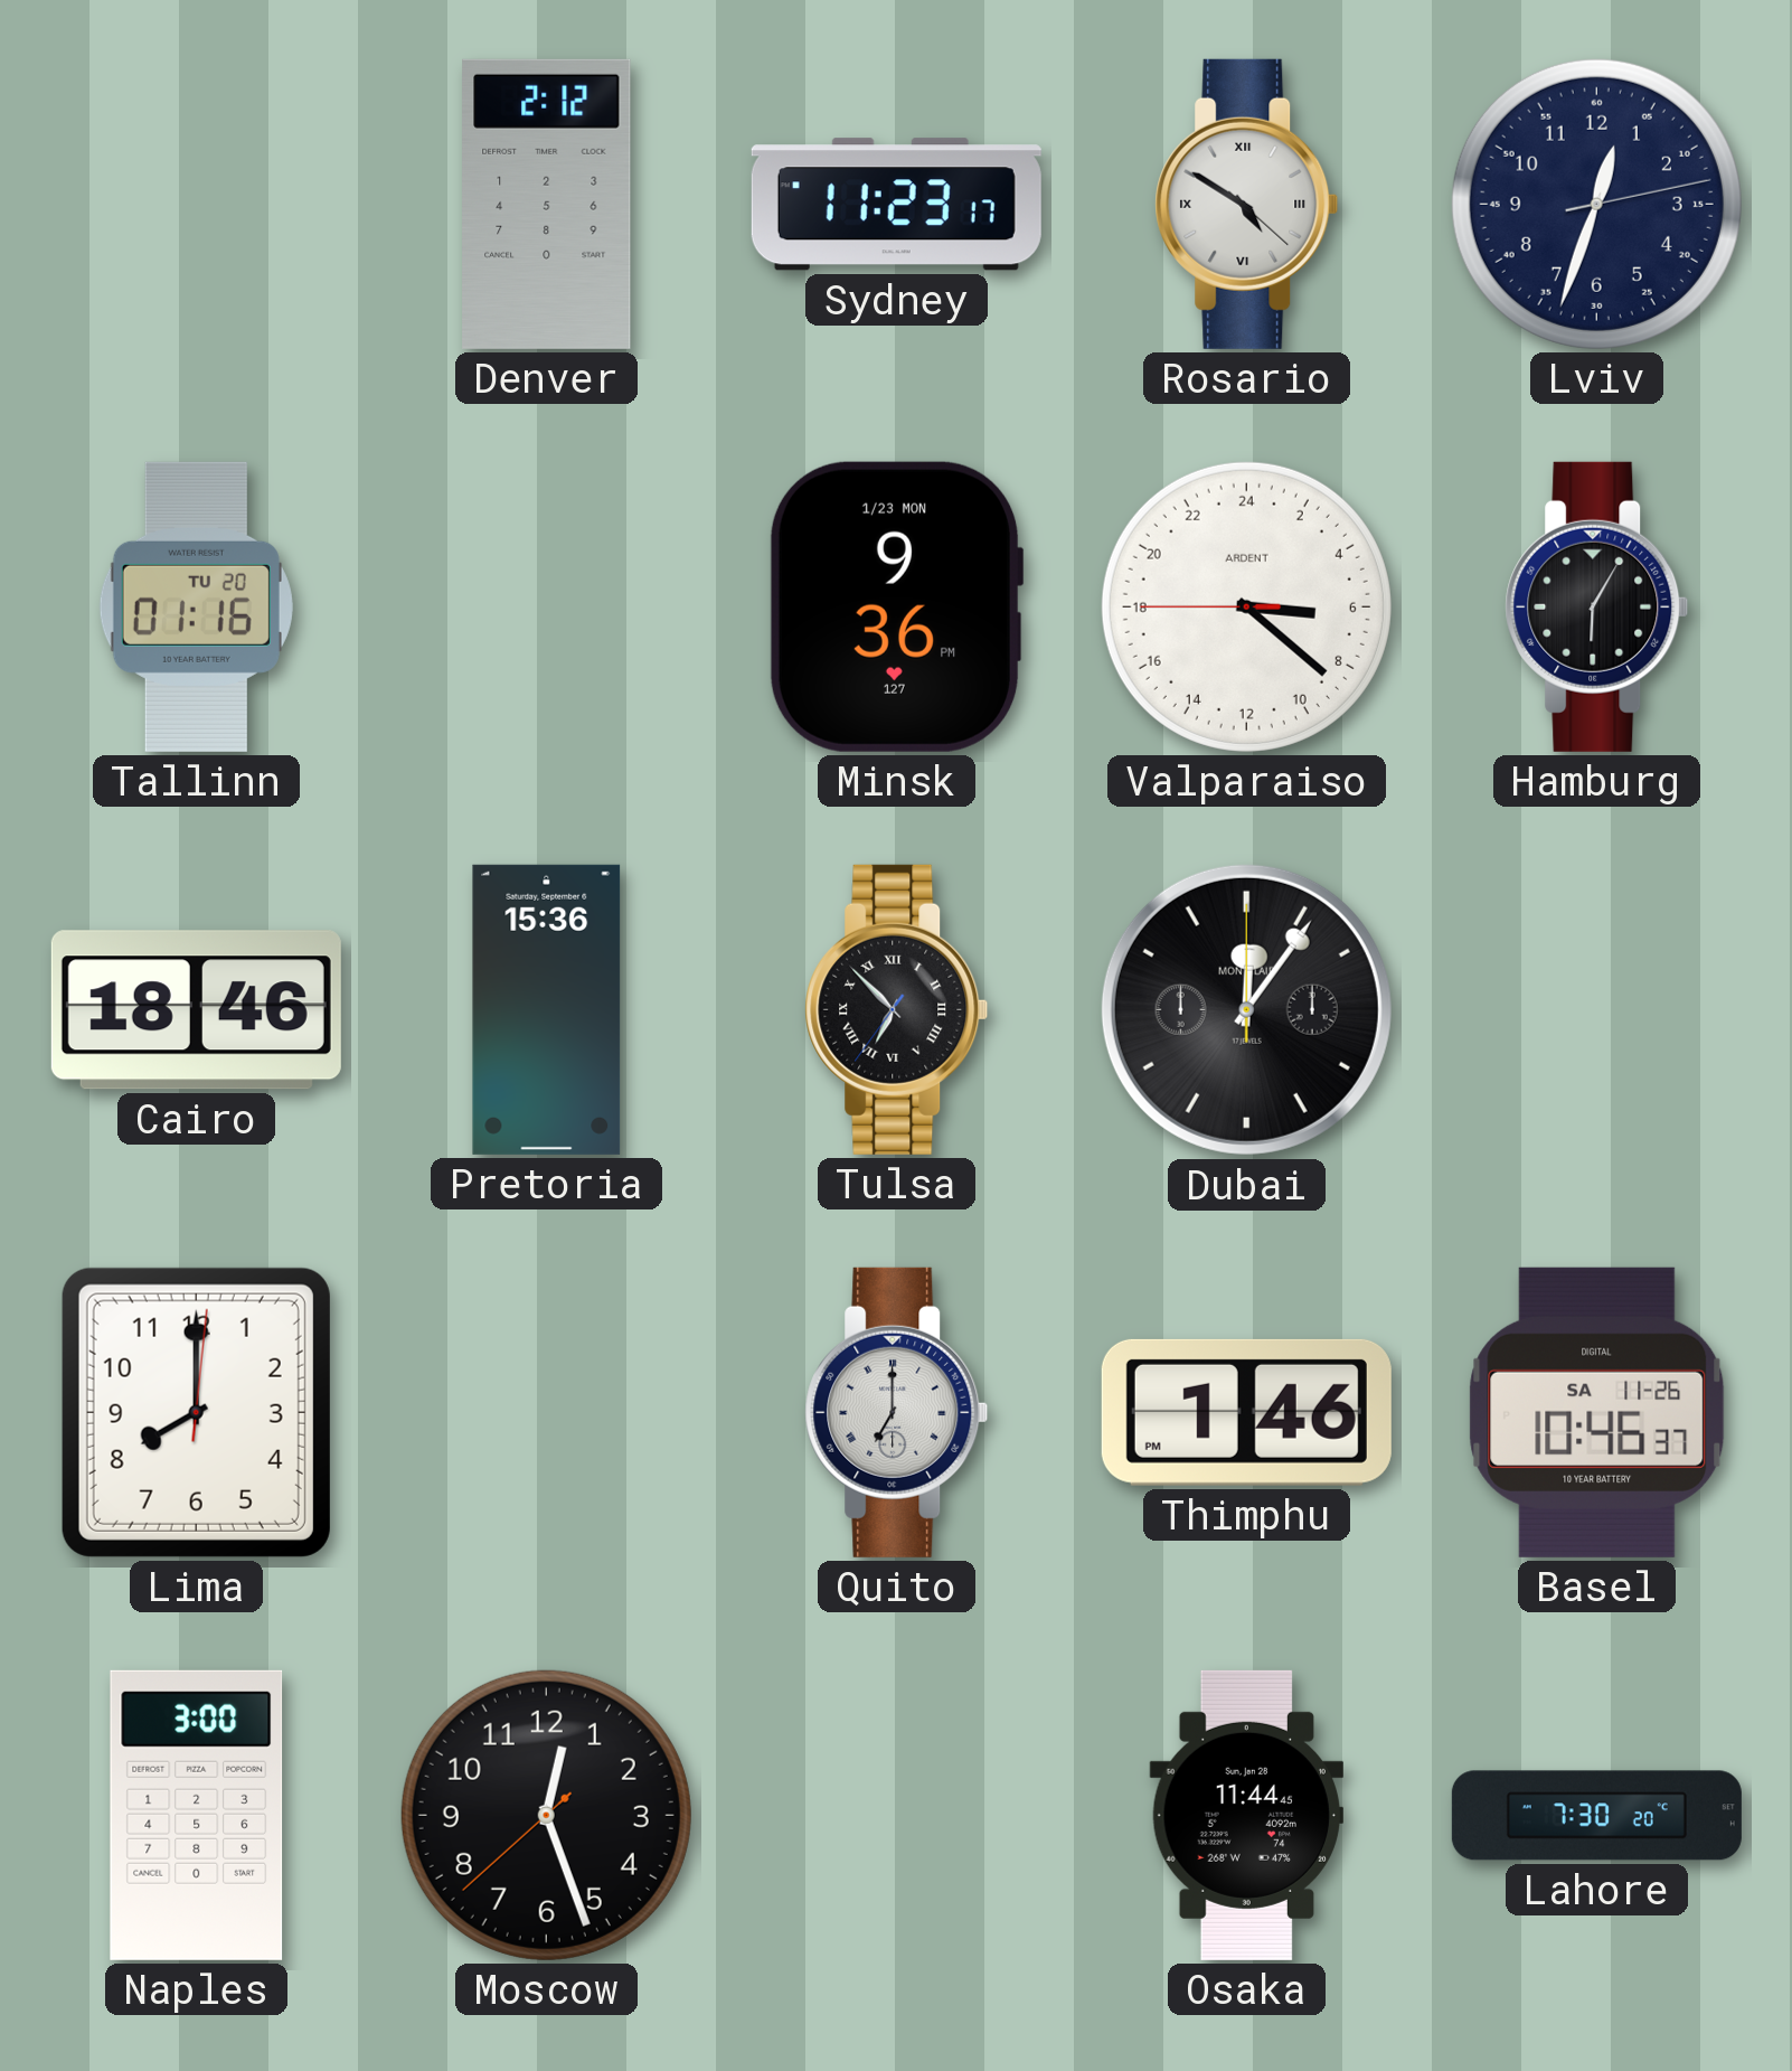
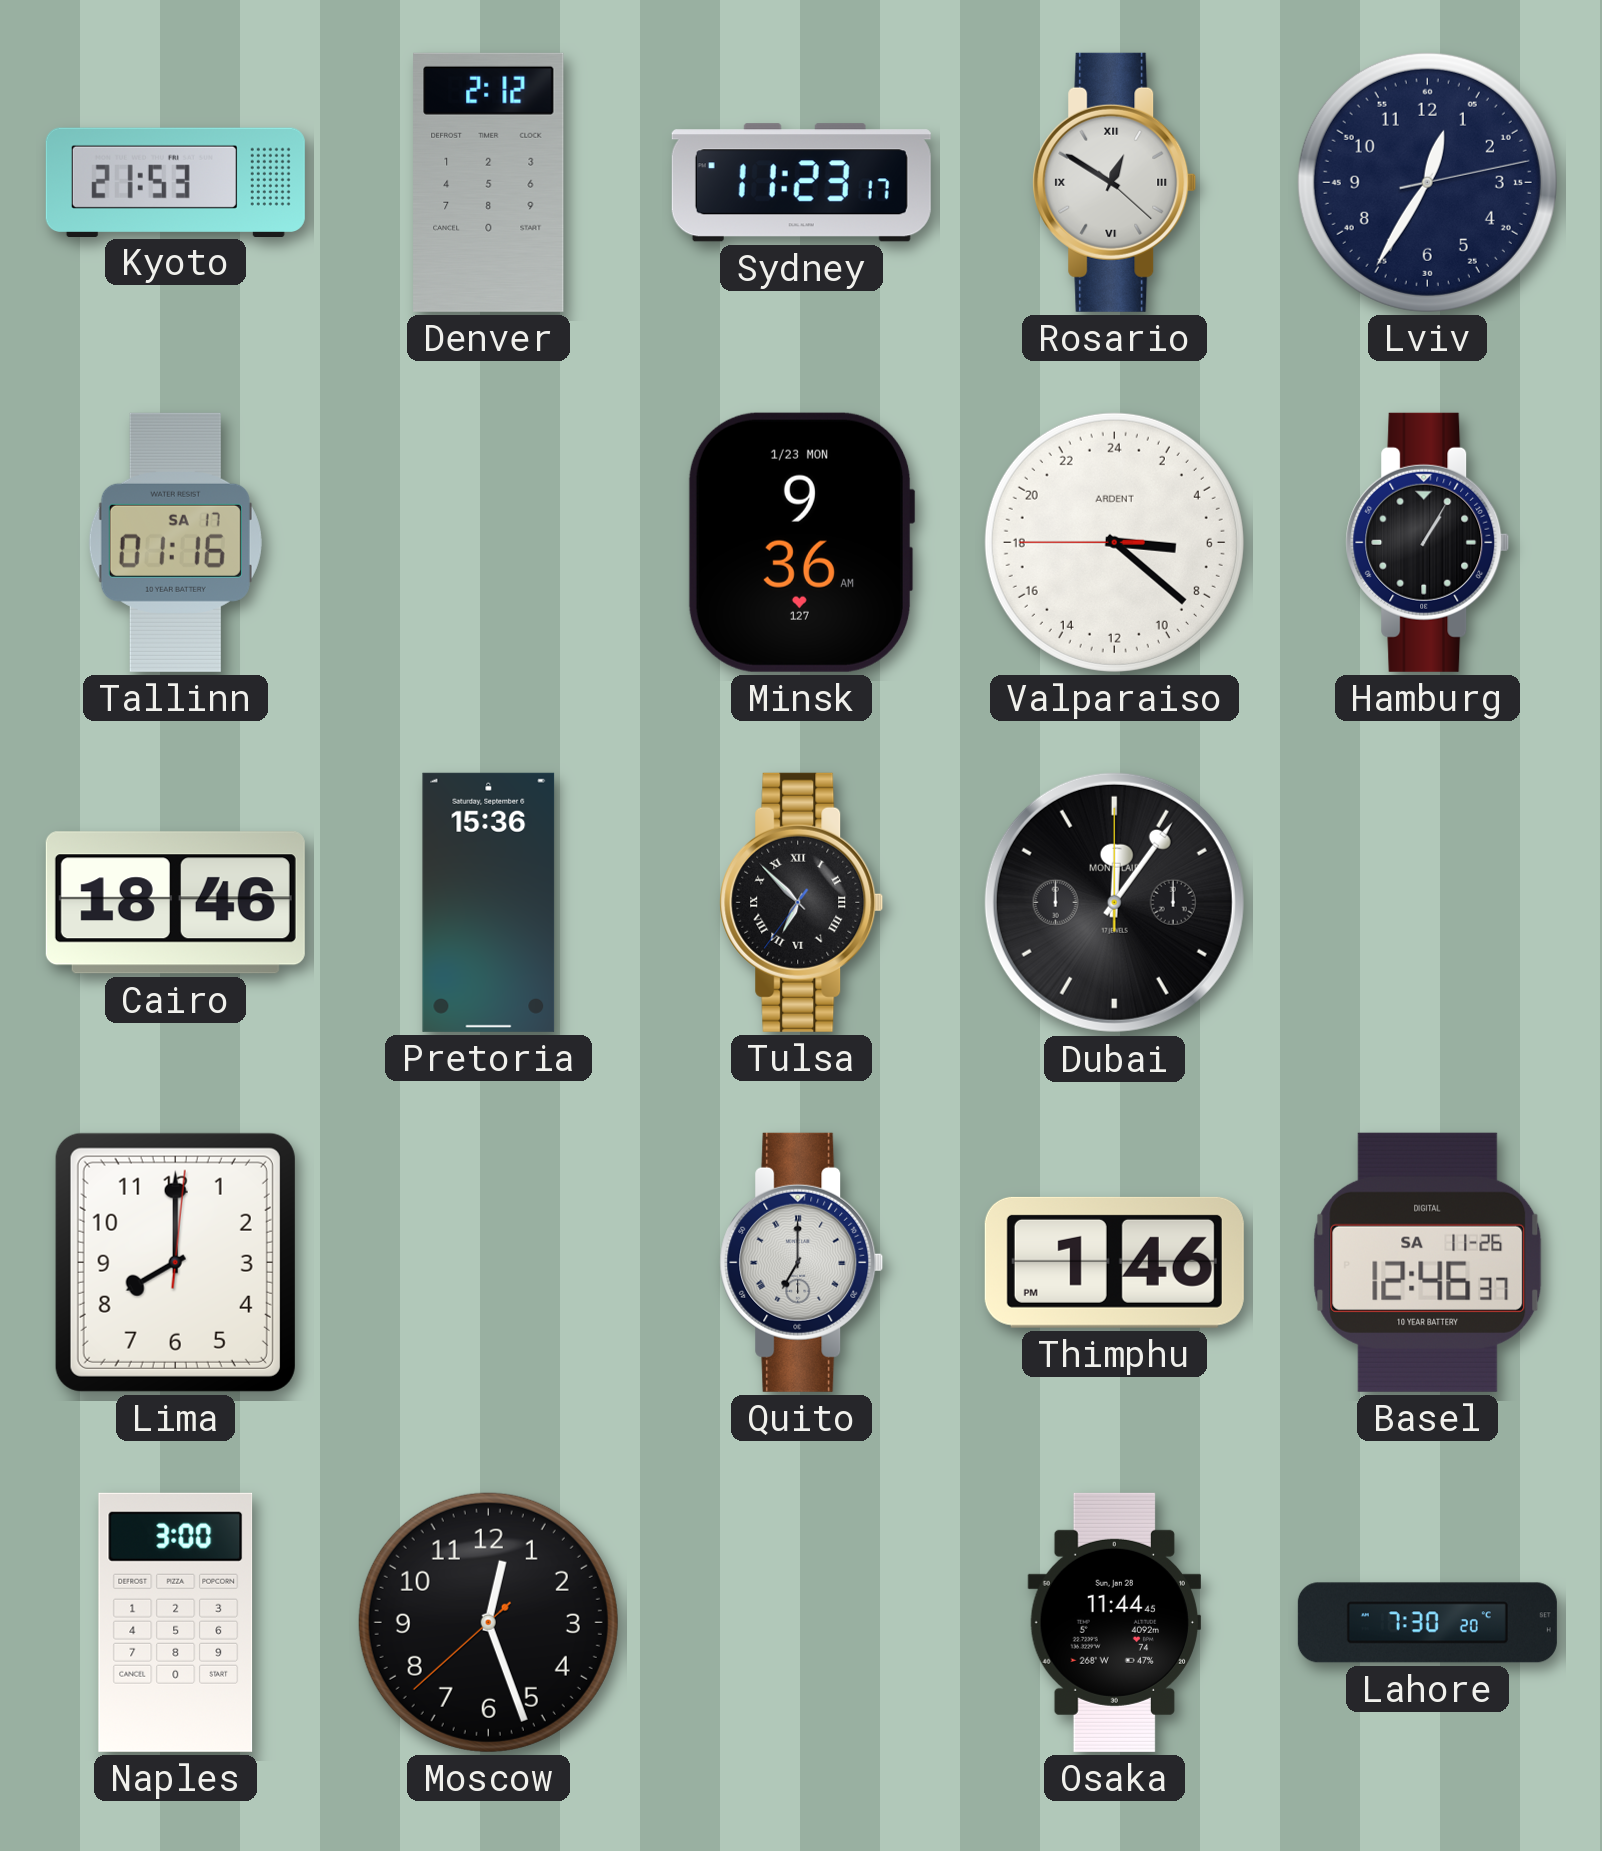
Kyoto: none -> 21:53
Rosario: 4:50 -> 12:50
Lviv: 12:33 -> 12:35
Tallinn date: TU 20 -> SA 17
Minsk: 9:36 PM -> 9:36 AM
Hamburg: 6:05 -> 1:05
Basel: 10:46 -> 12:46
